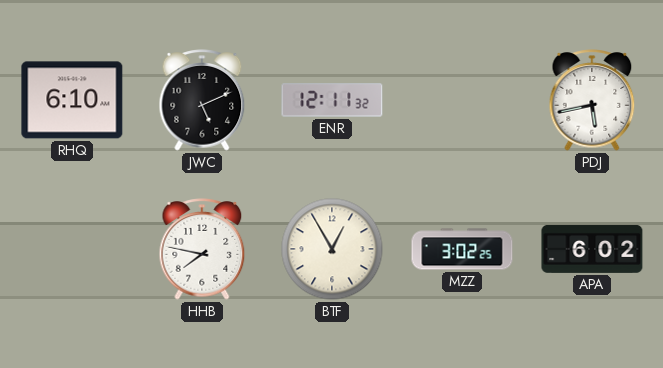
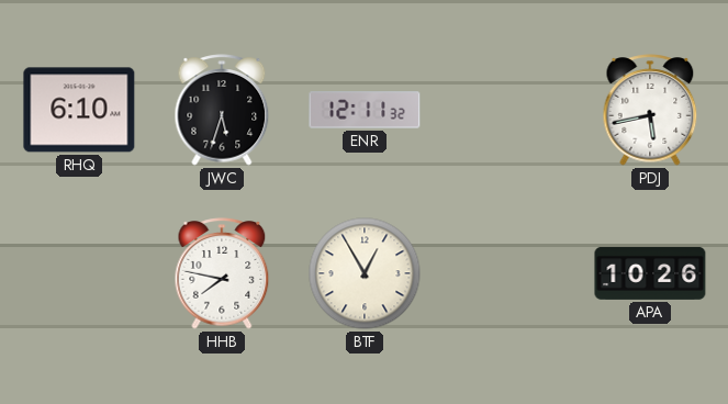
JWC: 5:11 -> 5:33
MZZ: 3:02 -> none
APA: 6:02 -> 10:26
